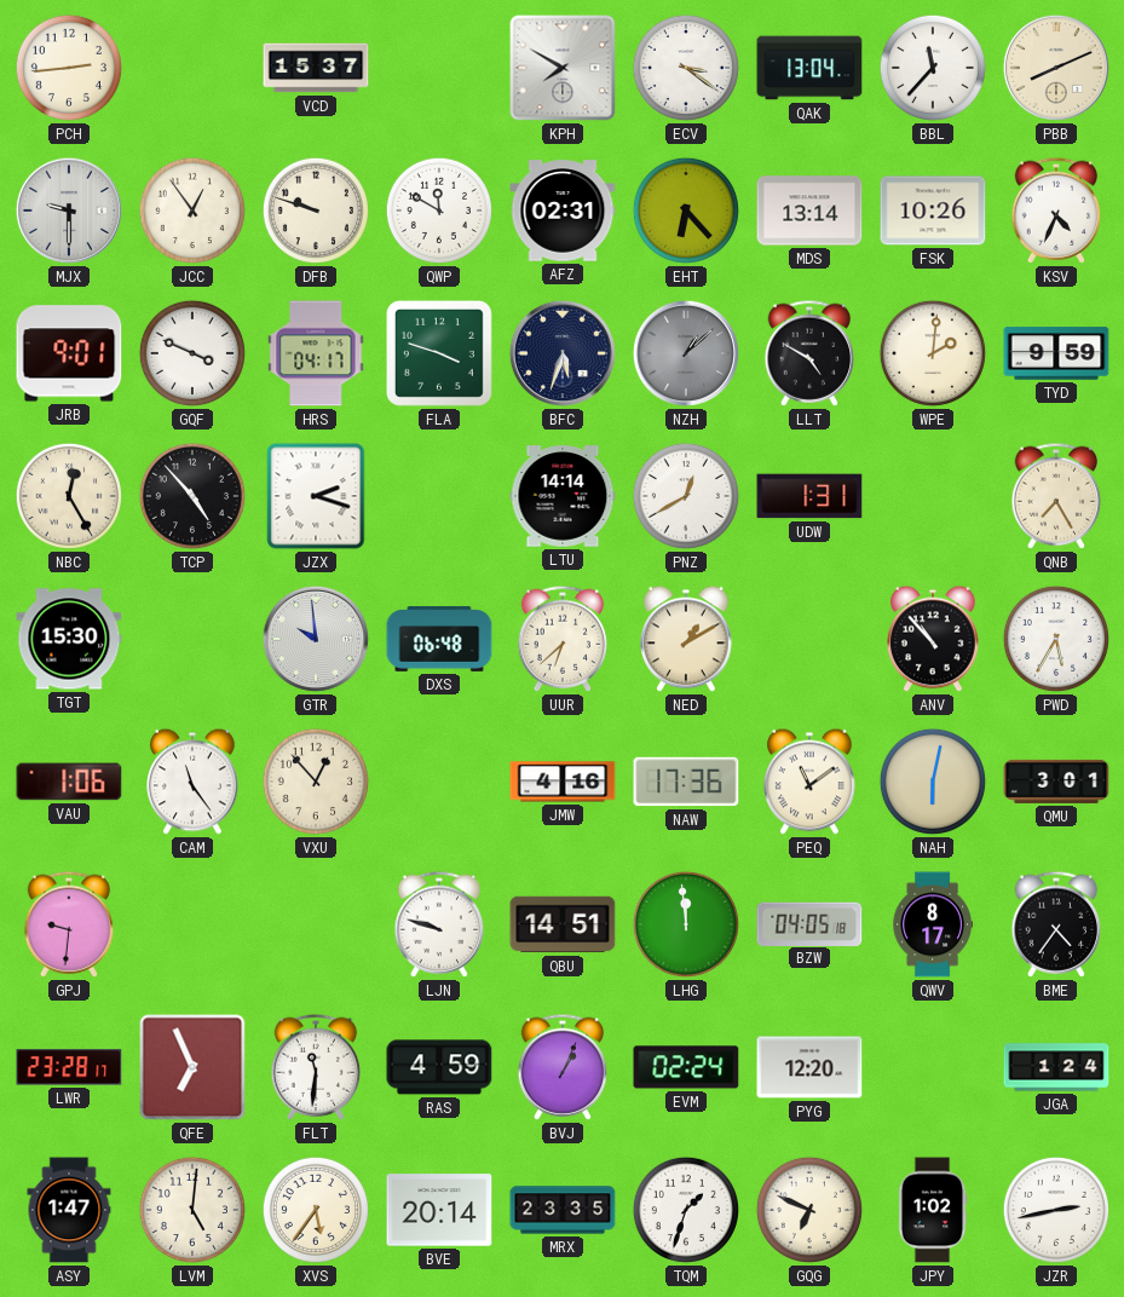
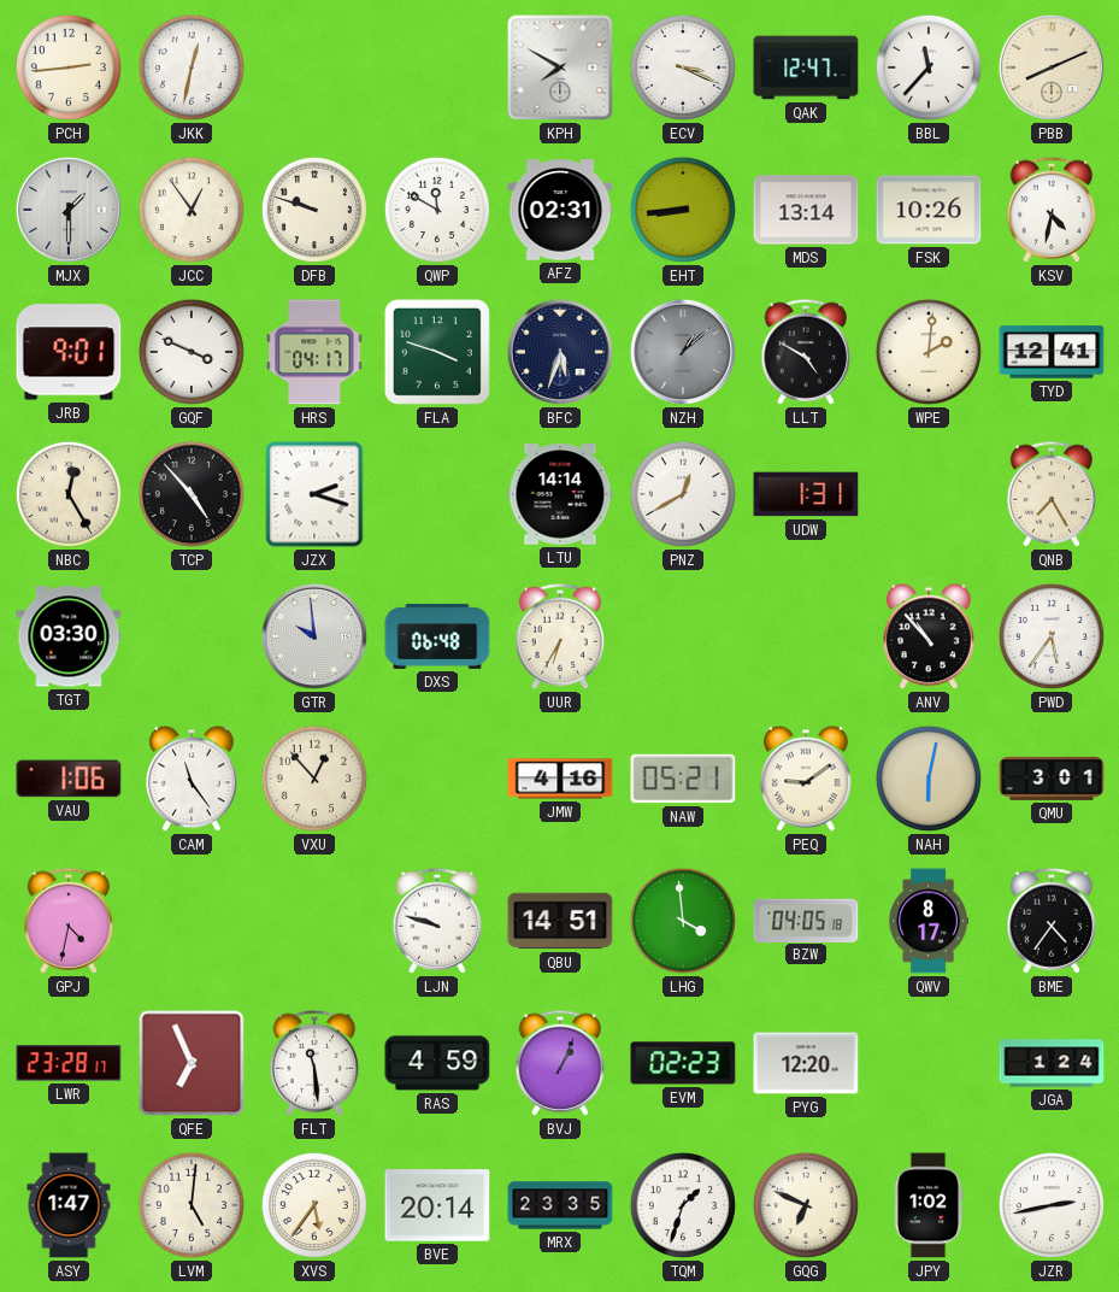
JKK: none -> 12:32
VCD: 15:37 -> none
ECV: 3:21 -> 3:19
QAK: 13:04 -> 12:47
MJX: 9:30 -> 1:30
EHT: 6:23 -> 8:44
KSV: 4:34 -> 4:32
TYD: 9:59 -> 12:41
TGT: 15:30 -> 03:30
UUR: 6:38 -> 6:35
NED: 1:10 -> none
PWD: 5:35 -> 5:36
NAW: 17:36 -> 05:21
PEQ: 11:09 -> 9:09
GPJ: 9:31 -> 4:32
LHG: 11:59 -> 3:59
FLT: 11:31 -> 11:29
EVM: 02:24 -> 02:23
